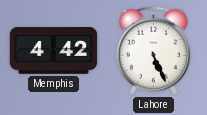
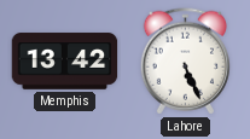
Memphis: 4:42 -> 13:42
